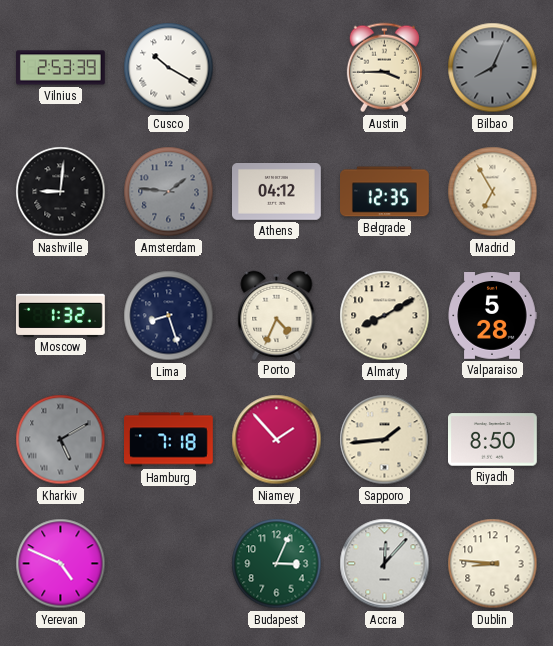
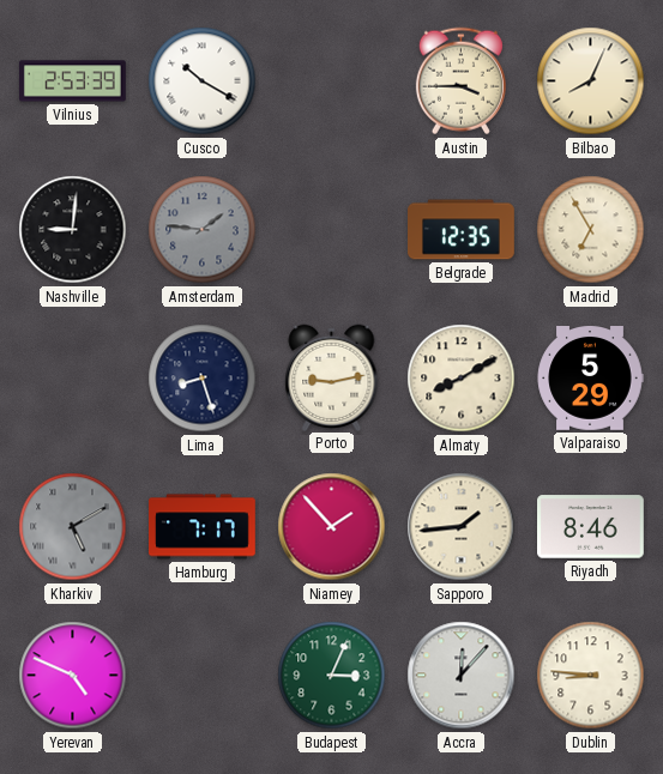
Bilbao dial: grey -> cream
Athens: 04:12 -> none
Moscow: 1:32 -> none
Porto: 4:34 -> 9:13
Valparaiso: 5:28 -> 5:29
Hamburg: 7:18 -> 7:17
Riyadh: 8:50 -> 8:46
